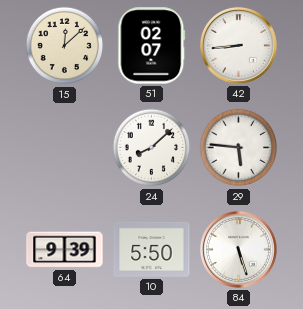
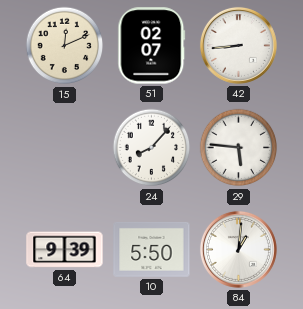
15: 12:08 -> 12:11
24: 8:08 -> 8:07
84: 5:27 -> 1:01
